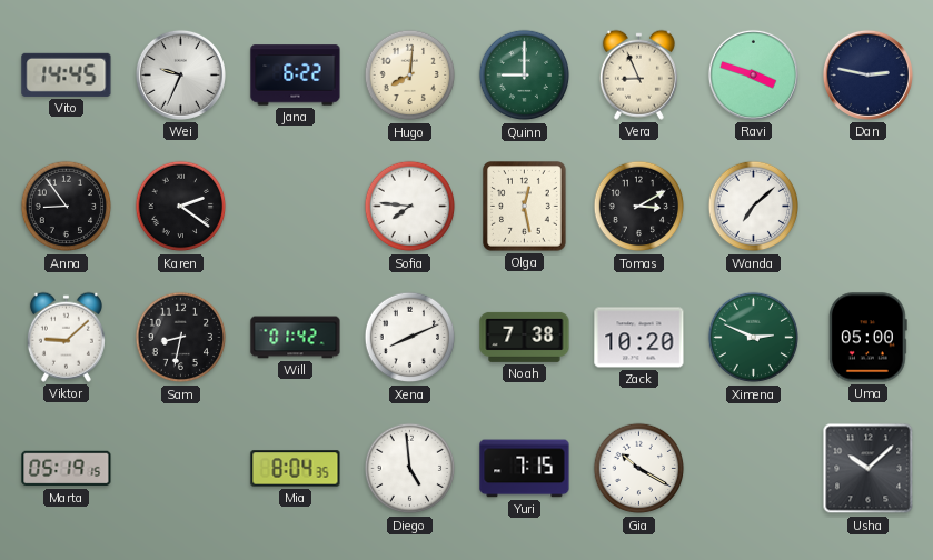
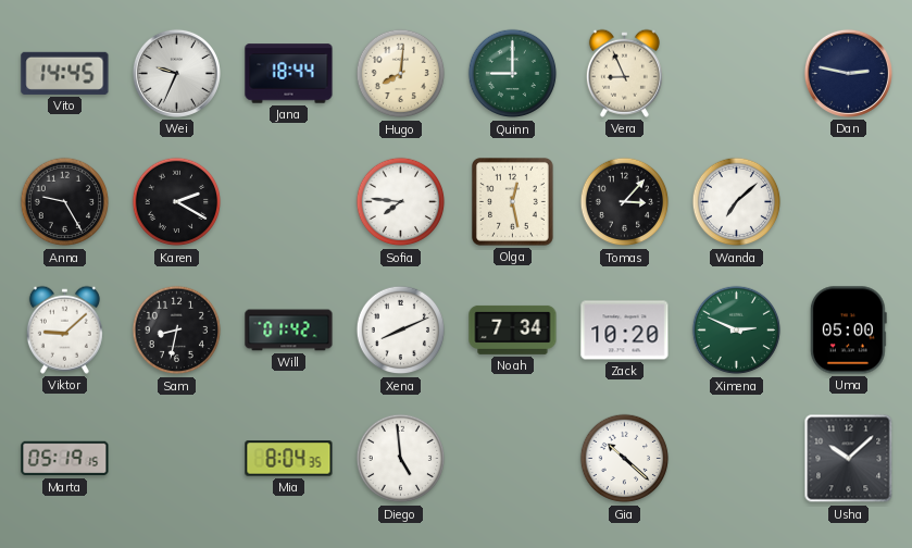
Jana: 6:22 -> 18:44
Ravi: 3:48 -> none
Anna: 8:54 -> 9:25
Karen: 2:21 -> 2:20
Tomas: 3:10 -> 3:07
Noah: 7:38 -> 7:34
Yuri: 7:15 -> none
Gia: 10:20 -> 10:22
